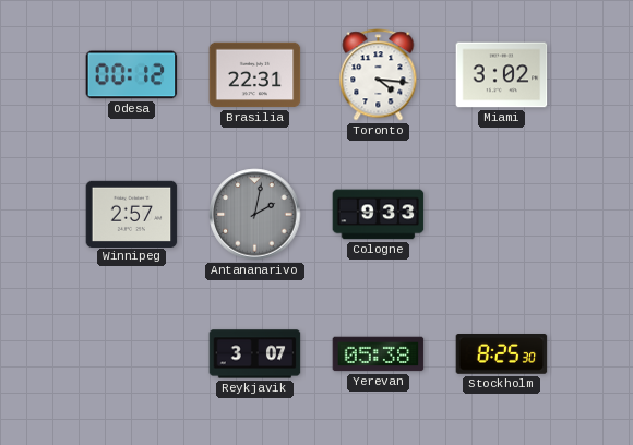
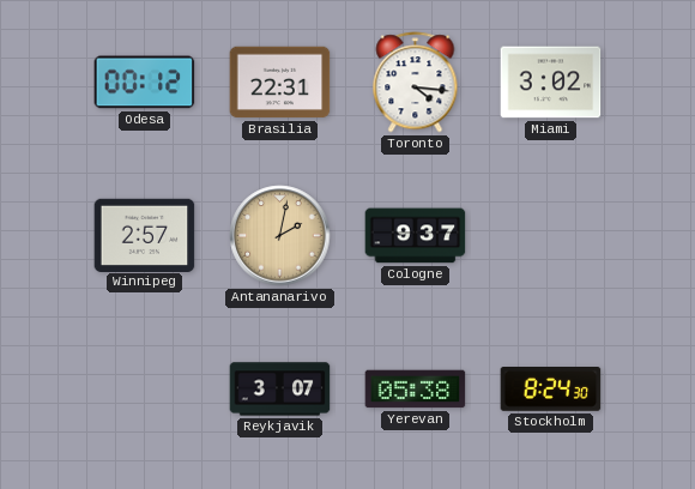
Antananarivo dial: grey -> champagne
Cologne: 9:33 -> 9:37
Stockholm: 8:25 -> 8:24
